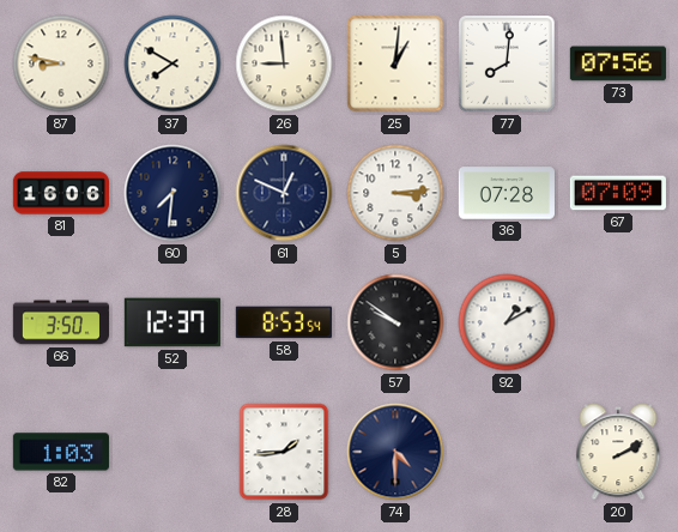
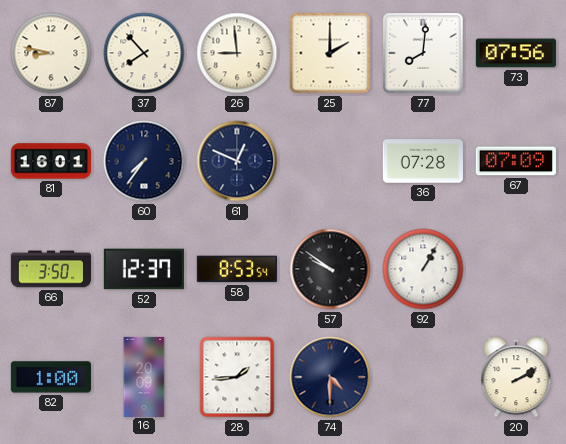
37: 7:50 -> 7:53
25: 1:01 -> 2:00
81: 16:06 -> 16:01
60: 7:31 -> 7:36
5: 3:14 -> none
92: 1:10 -> 1:05
82: 1:03 -> 1:00
16: none -> 20:09
